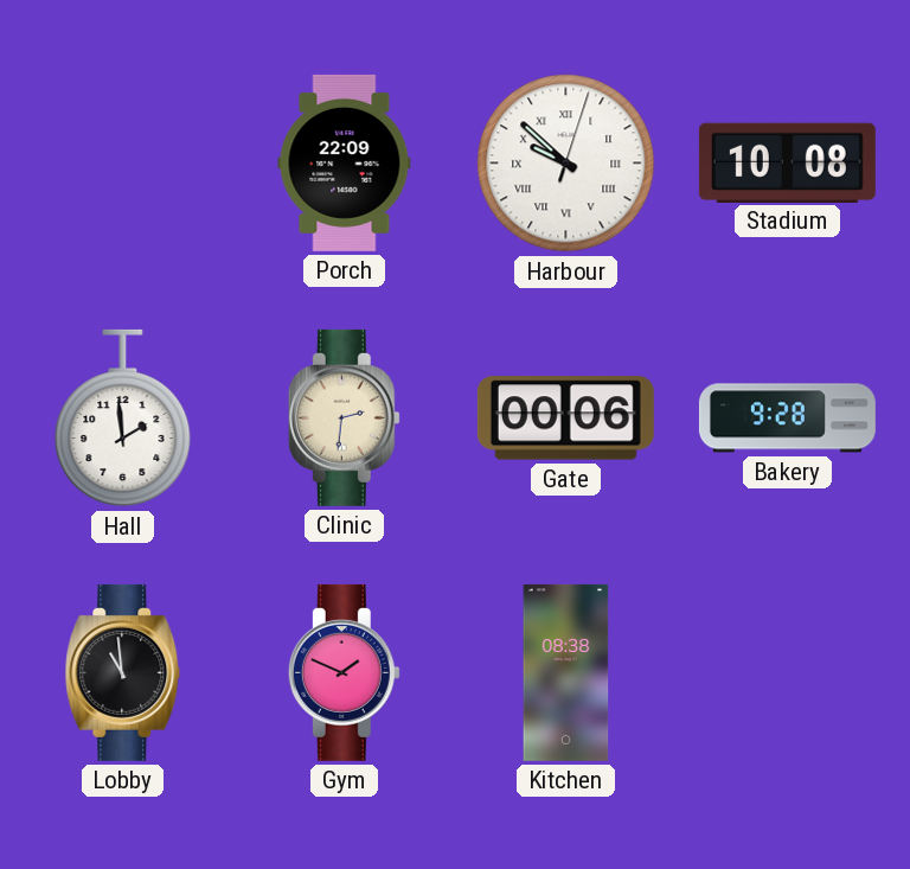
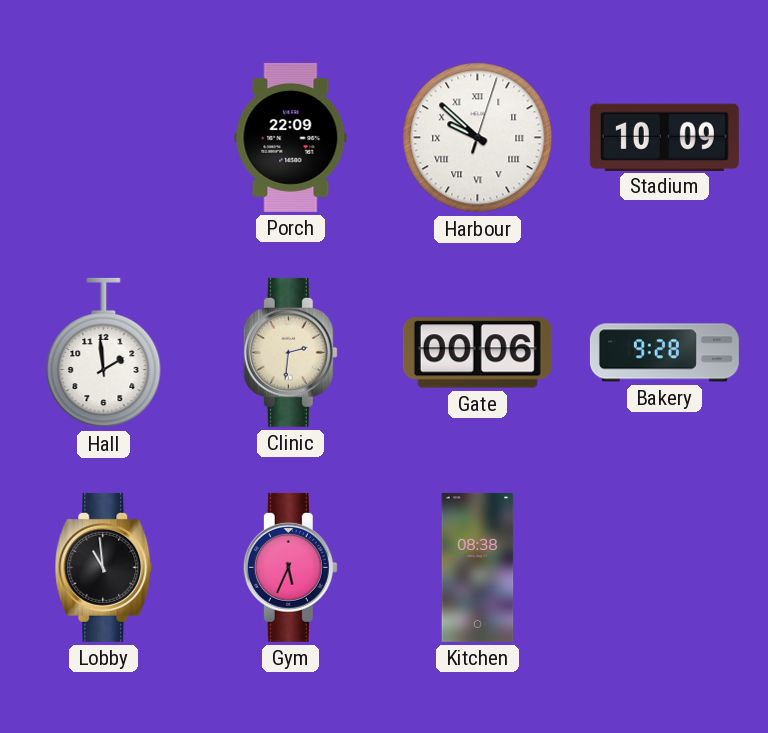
Stadium: 10:08 -> 10:09
Gym: 1:49 -> 5:34
